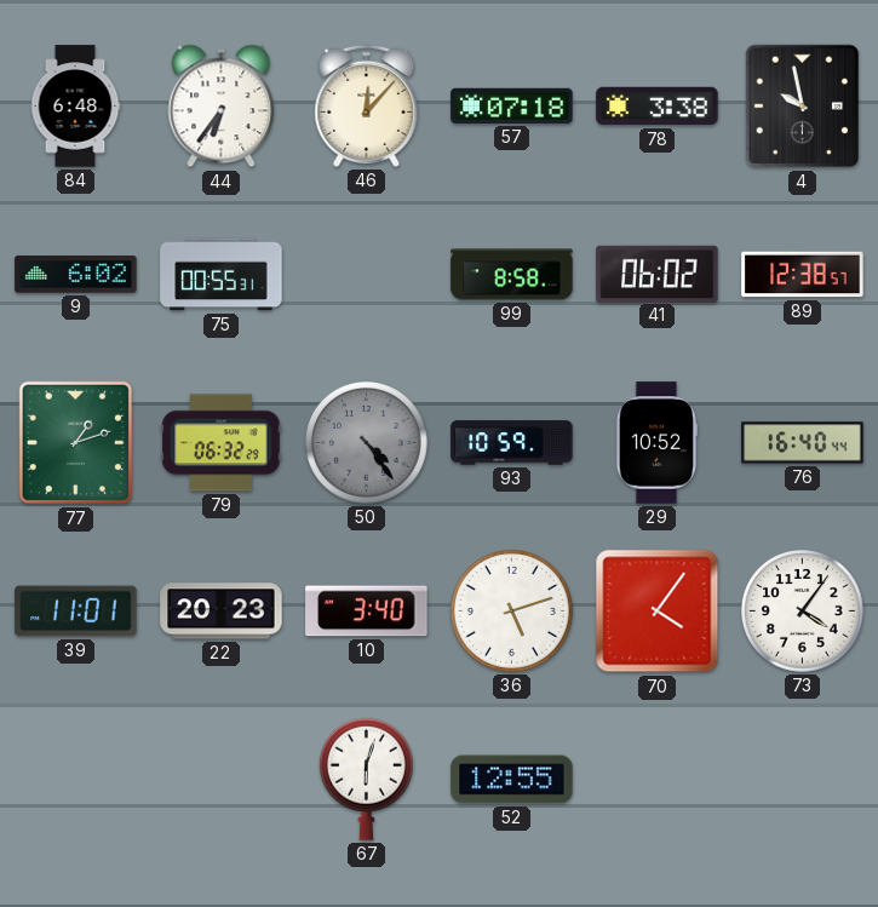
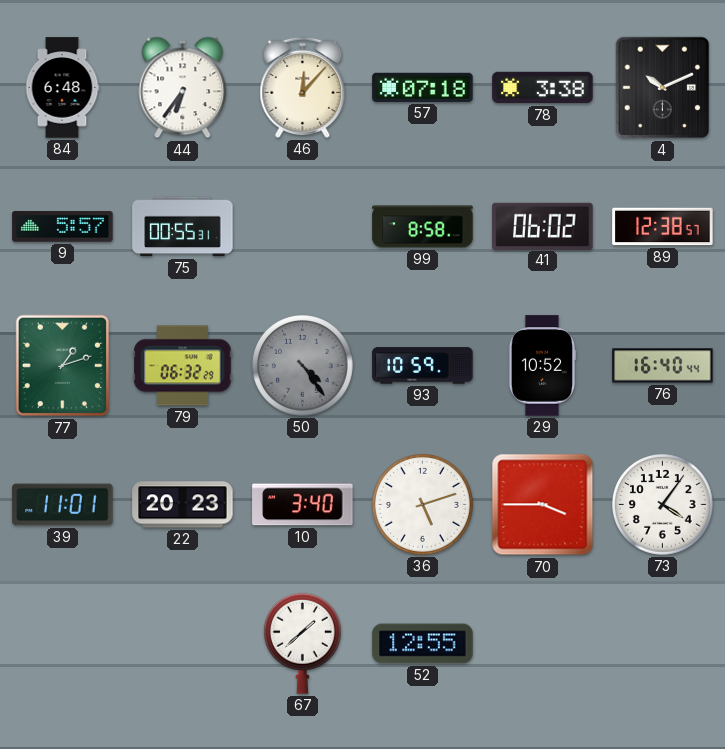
4: 9:58 -> 10:11
9: 6:02 -> 5:57
70: 4:06 -> 3:45
67: 6:03 -> 1:38
